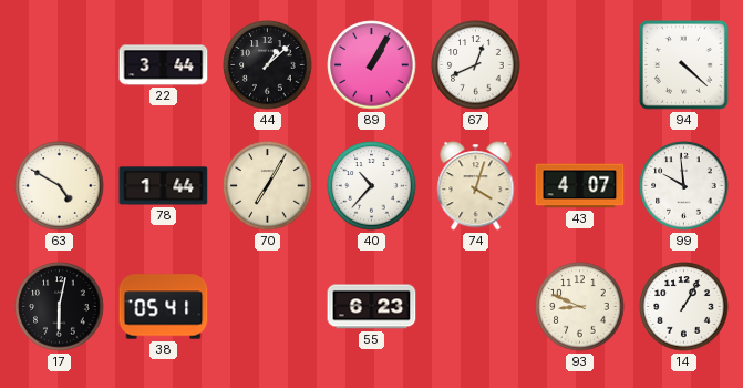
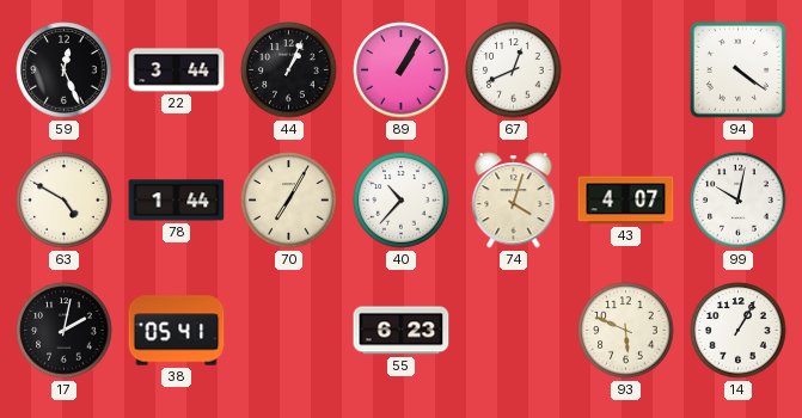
59: none -> 12:26
44: 1:08 -> 1:04
94: 4:22 -> 4:21
99: 9:59 -> 10:02
17: 6:02 -> 2:02
93: 8:49 -> 5:49
